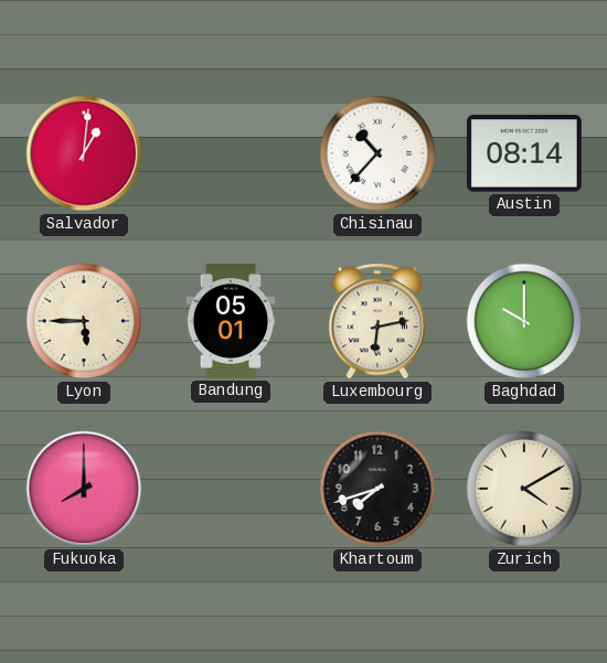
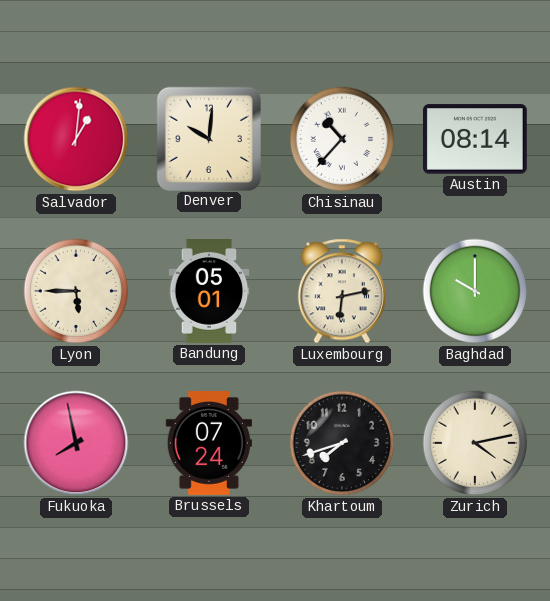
Denver: none -> 10:01
Fukuoka: 8:00 -> 7:58
Brussels: none -> 07:24
Zurich: 4:10 -> 4:13
